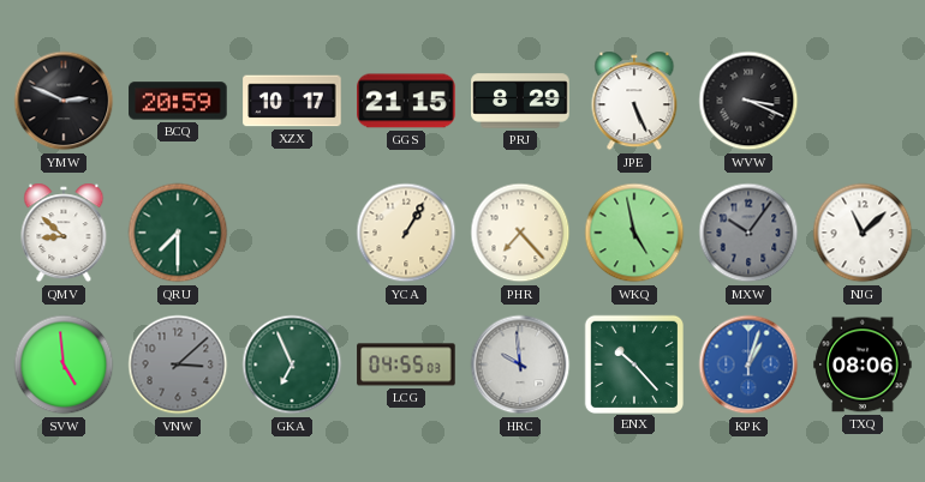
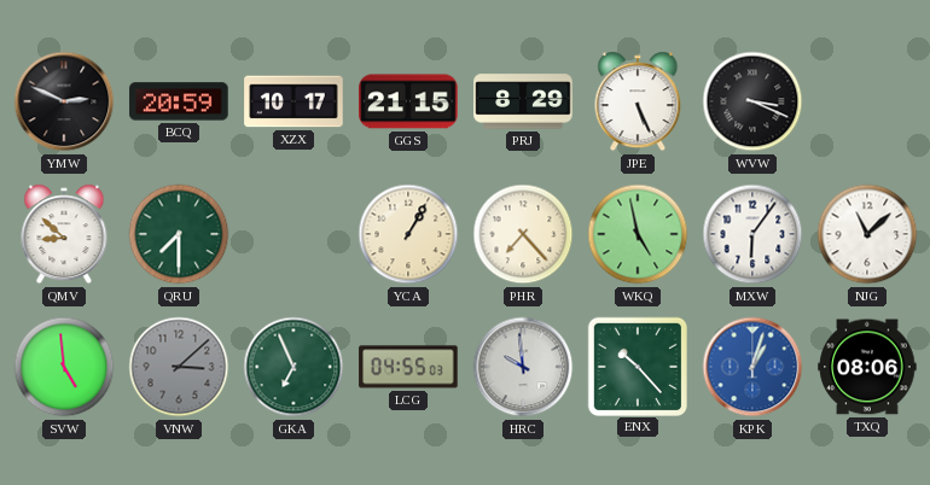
MXW: 10:06 -> 6:06
MXW dial: grey -> white
